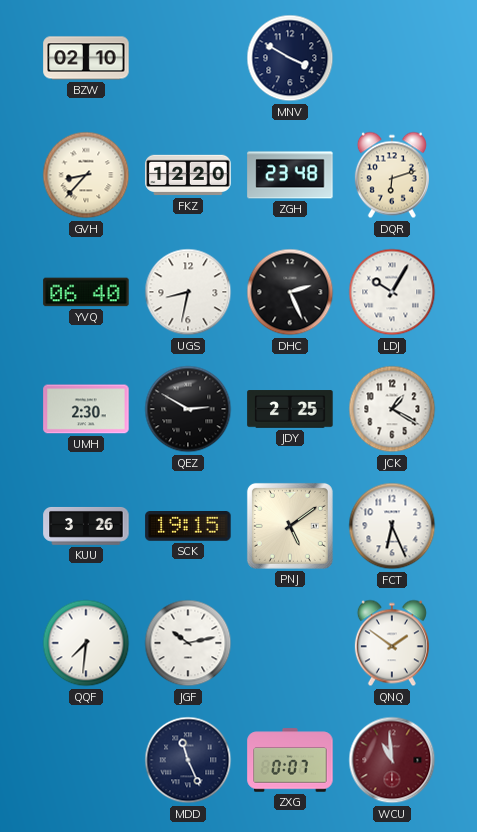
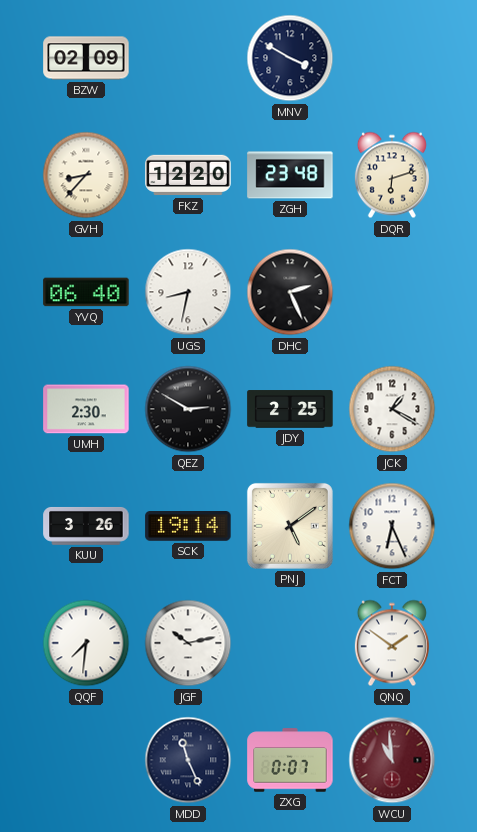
BZW: 02:10 -> 02:09
LDJ: 10:05 -> none
SCK: 19:15 -> 19:14
